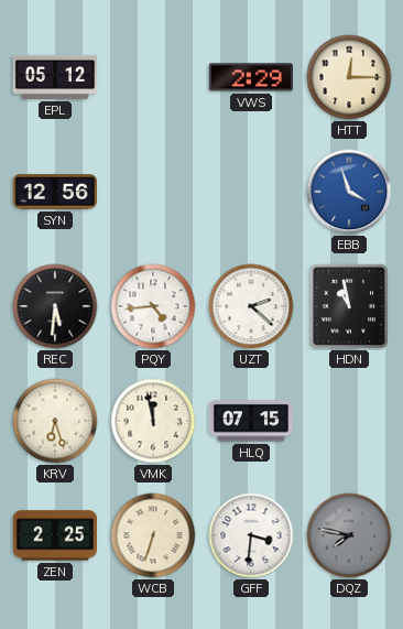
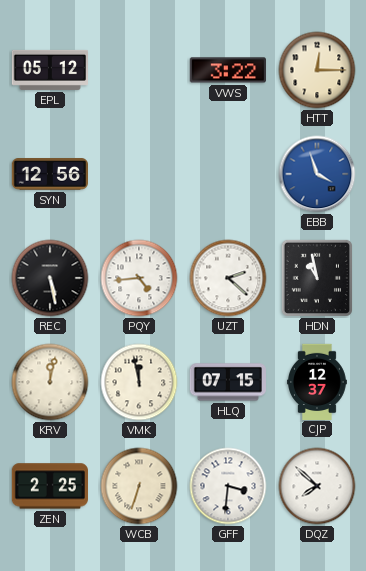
VWS: 2:29 -> 3:22
REC: 5:31 -> 5:28
KRV: 6:27 -> 12:02
CJP: none -> 12:37
DQZ: 7:47 -> 7:52
DQZ dial: grey -> white
